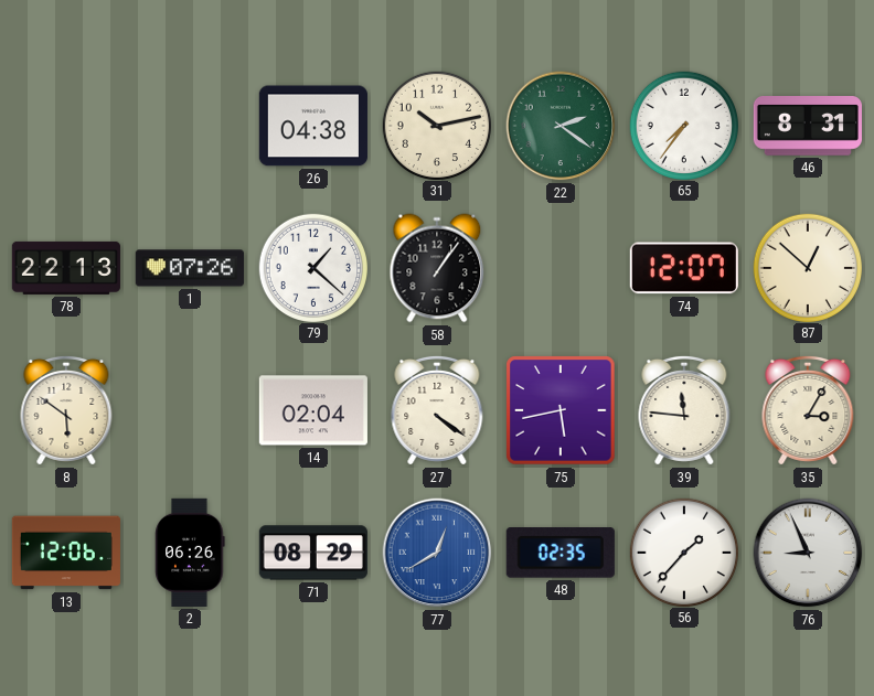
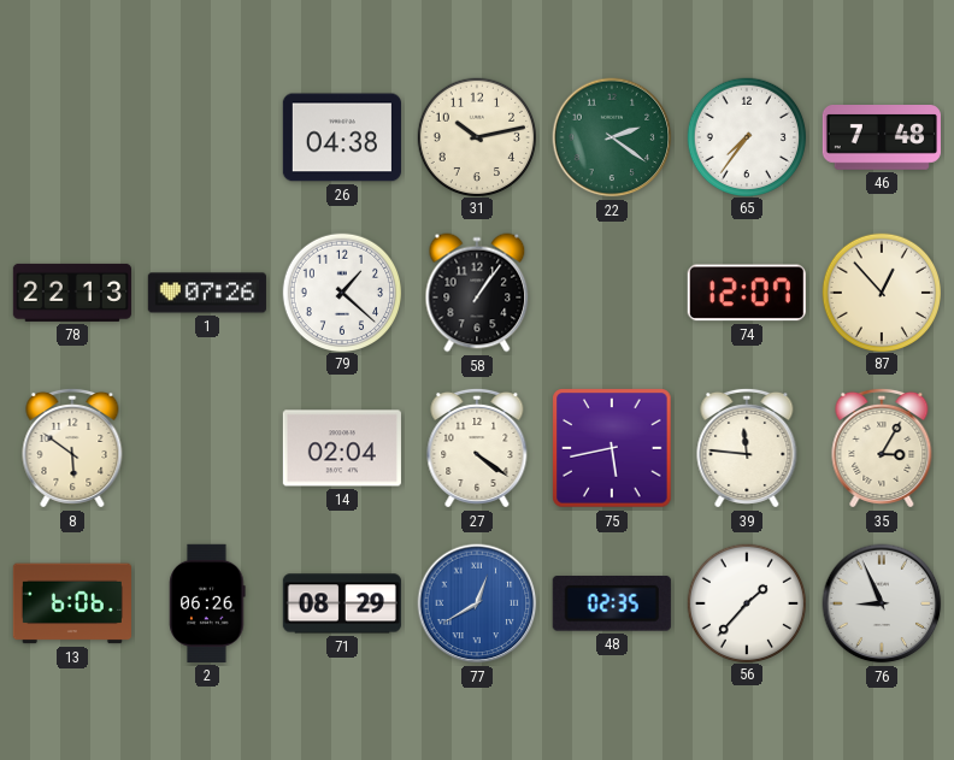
46: 8:31 -> 7:48
87: 12:52 -> 12:53
13: 12:06 -> 6:06
